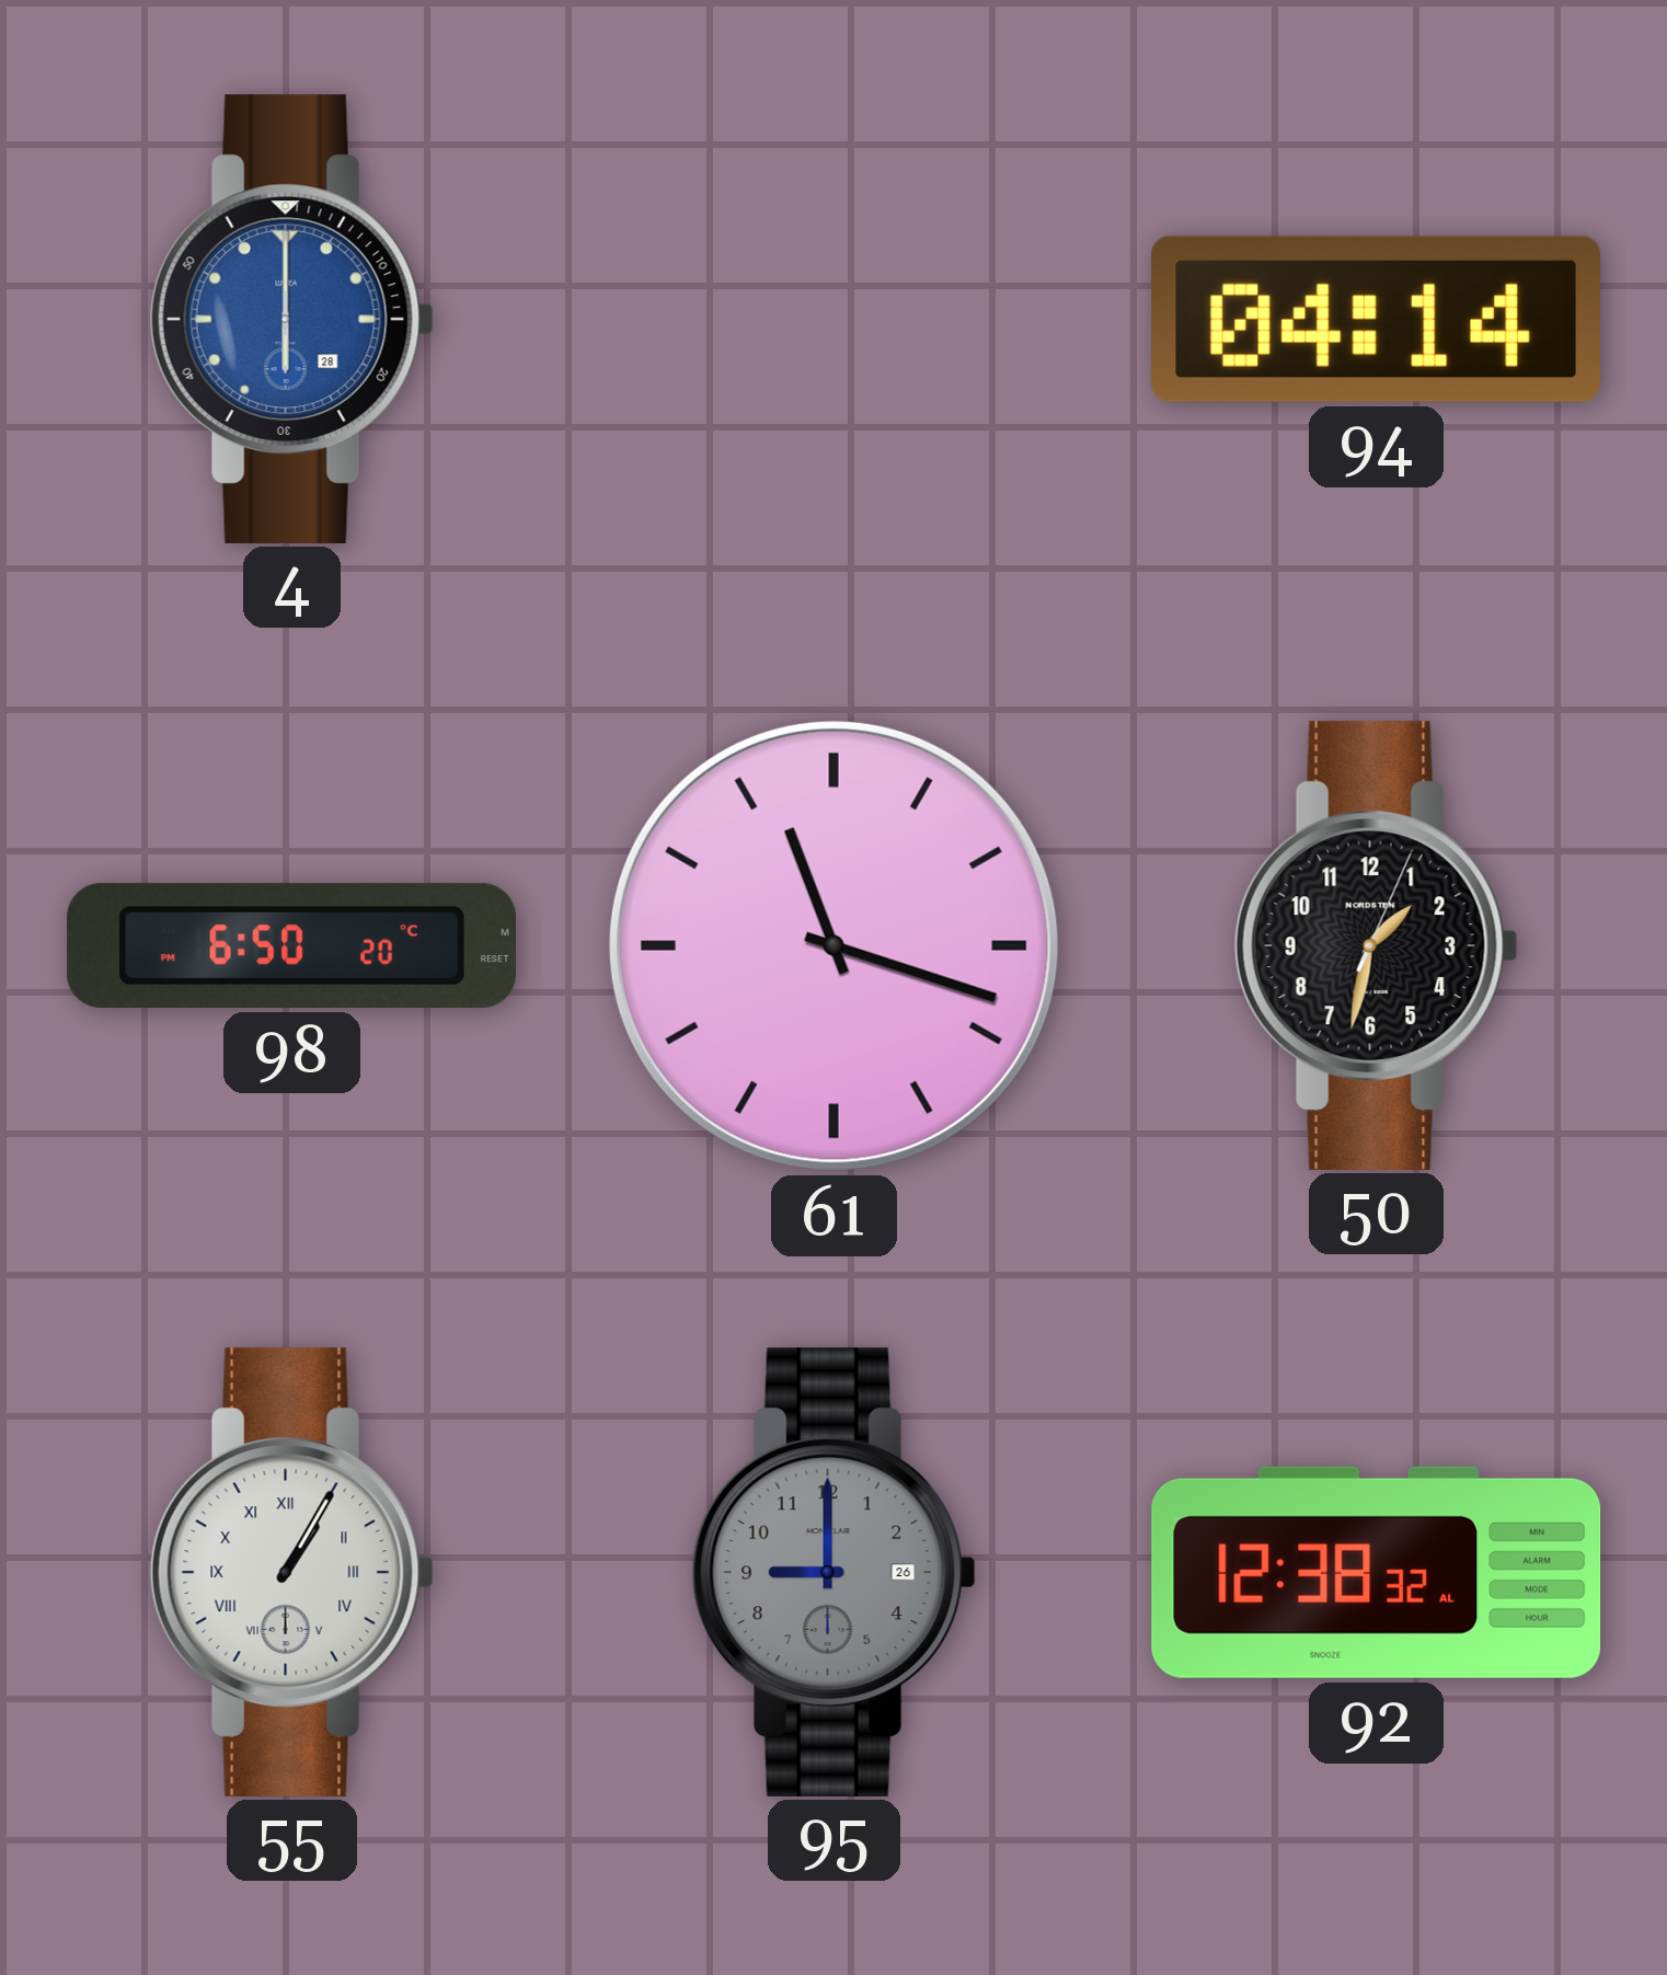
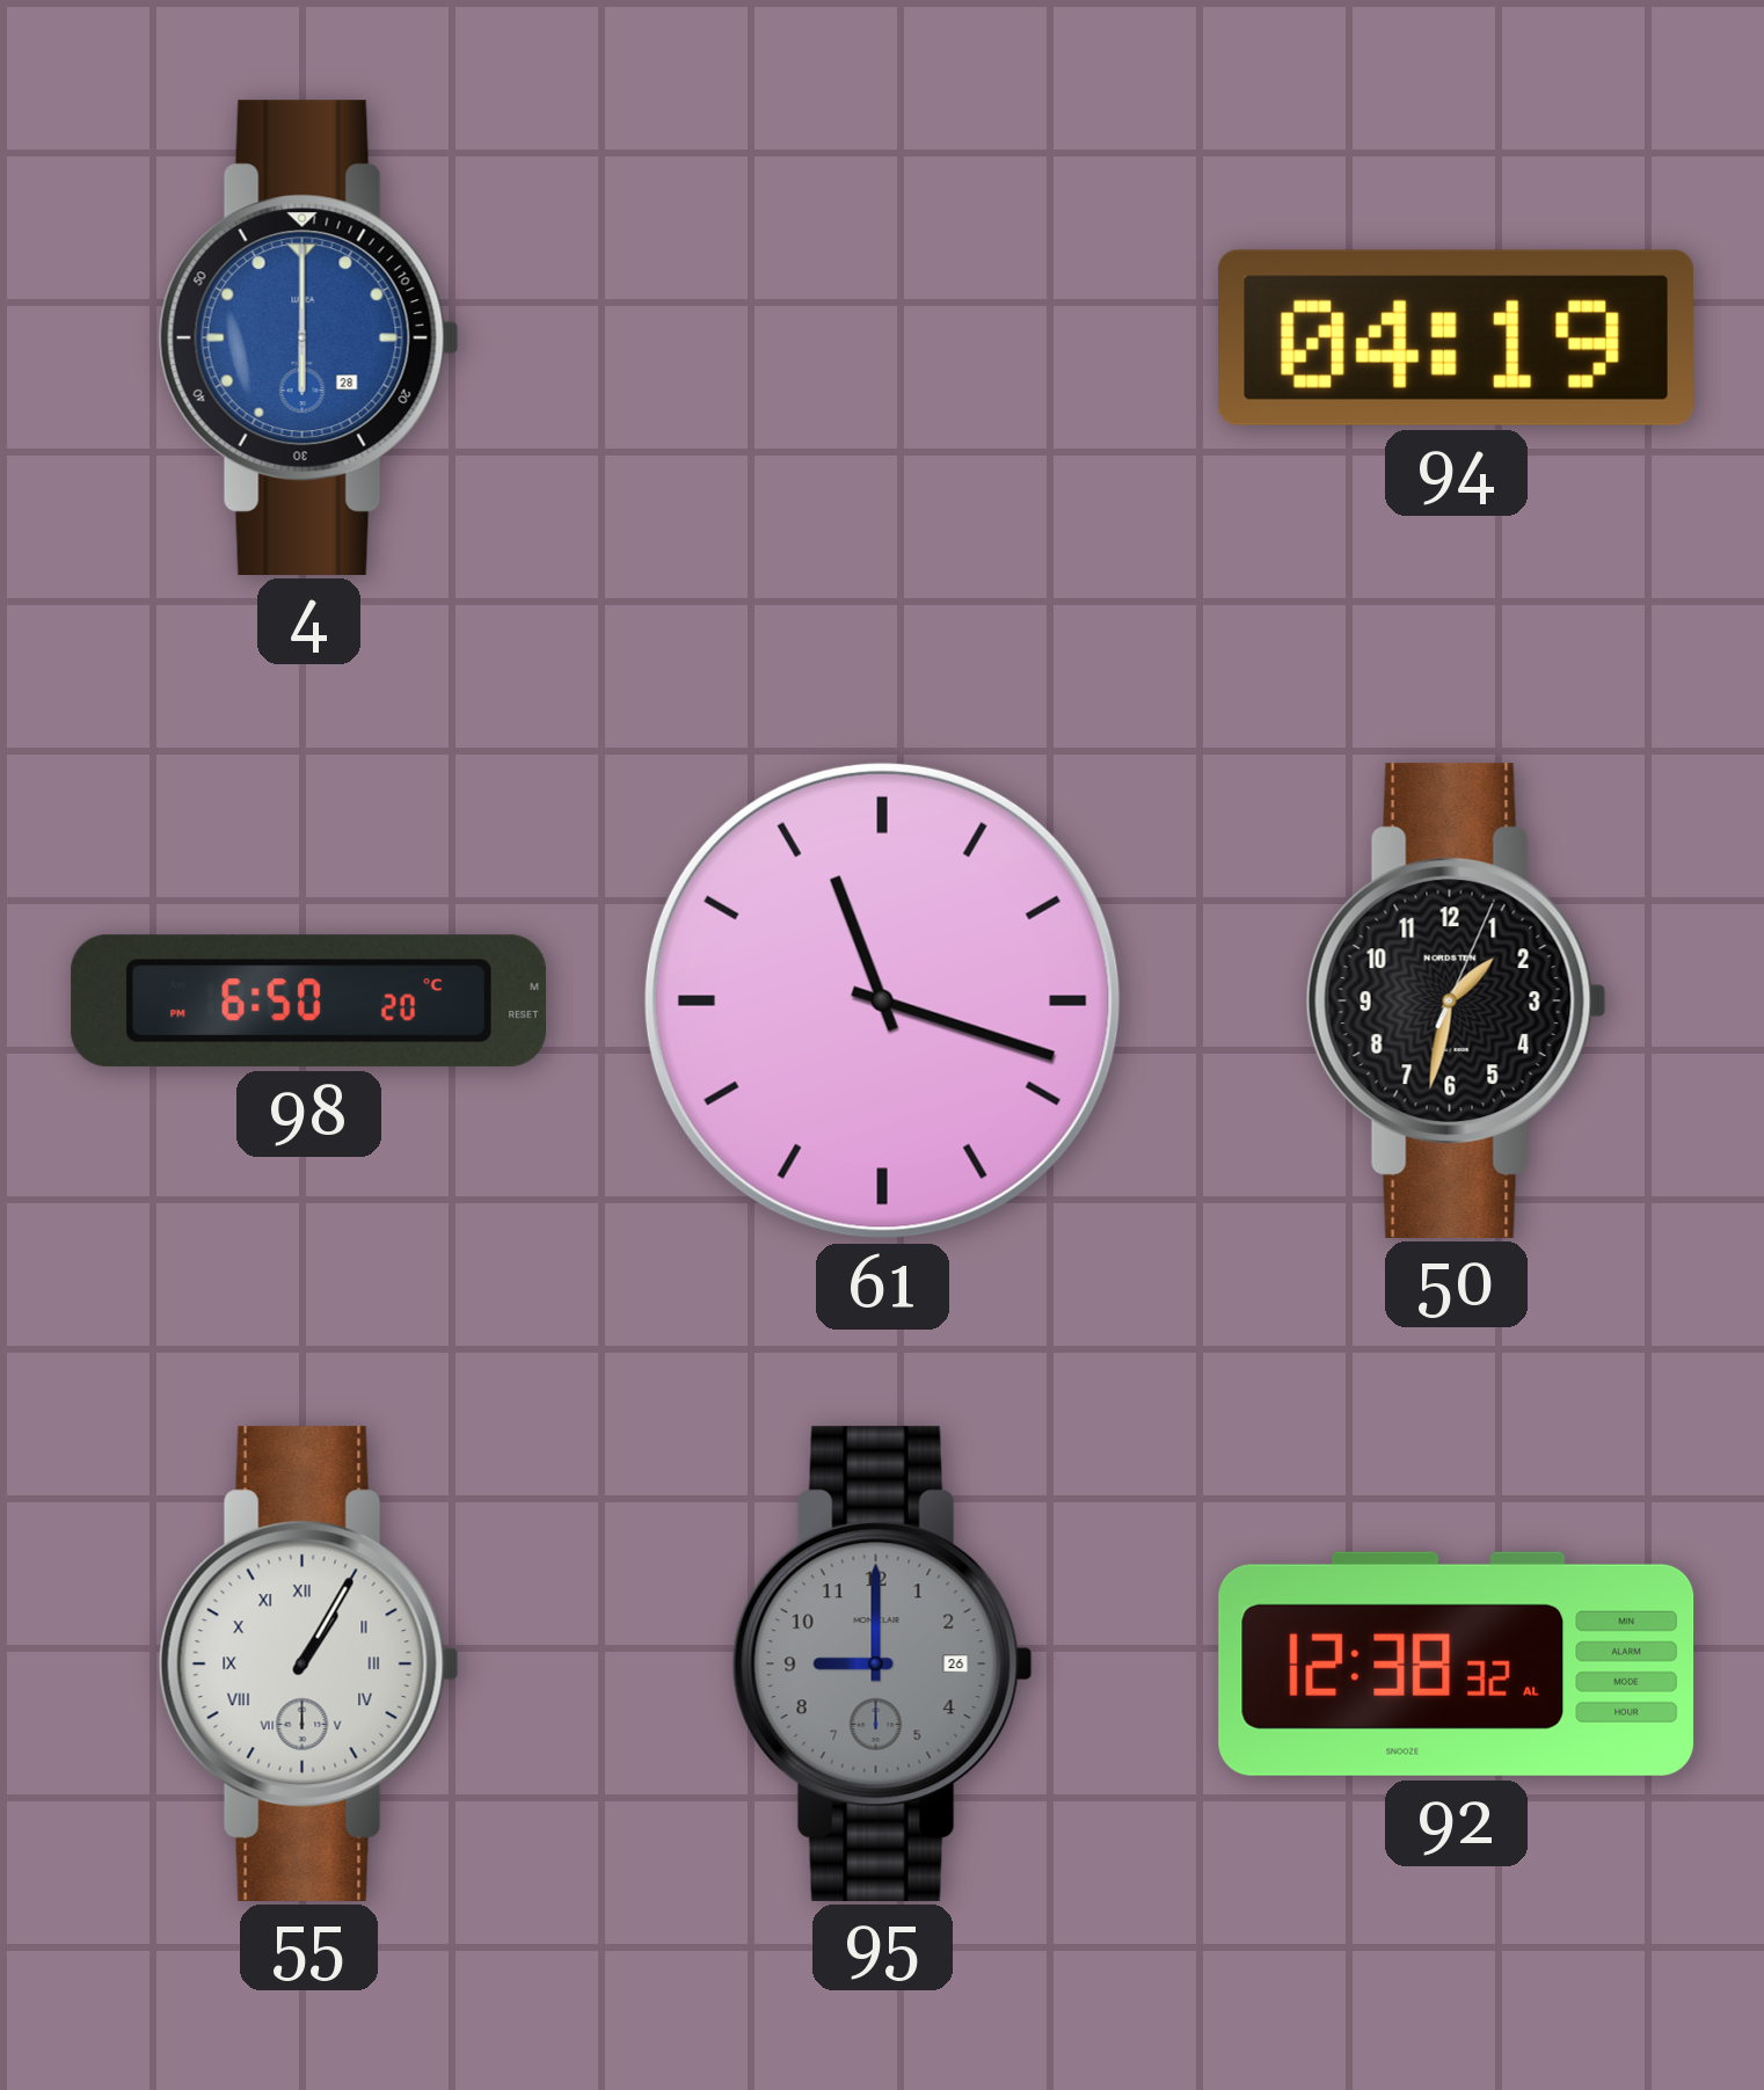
94: 04:14 -> 04:19
